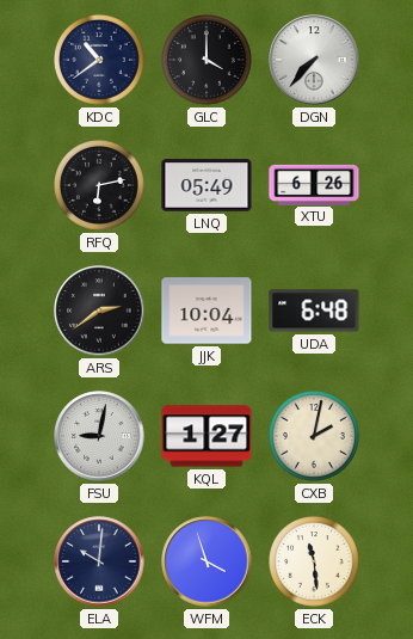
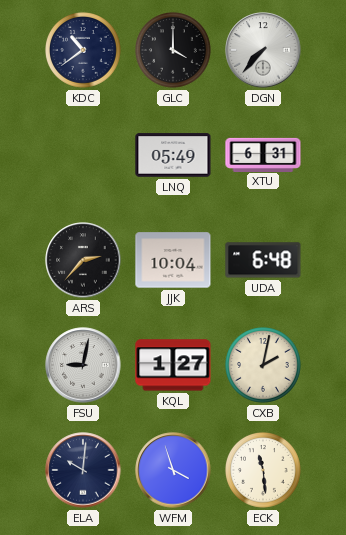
RFQ: 6:13 -> none
XTU: 6:26 -> 6:31
ARS: 2:39 -> 2:37
